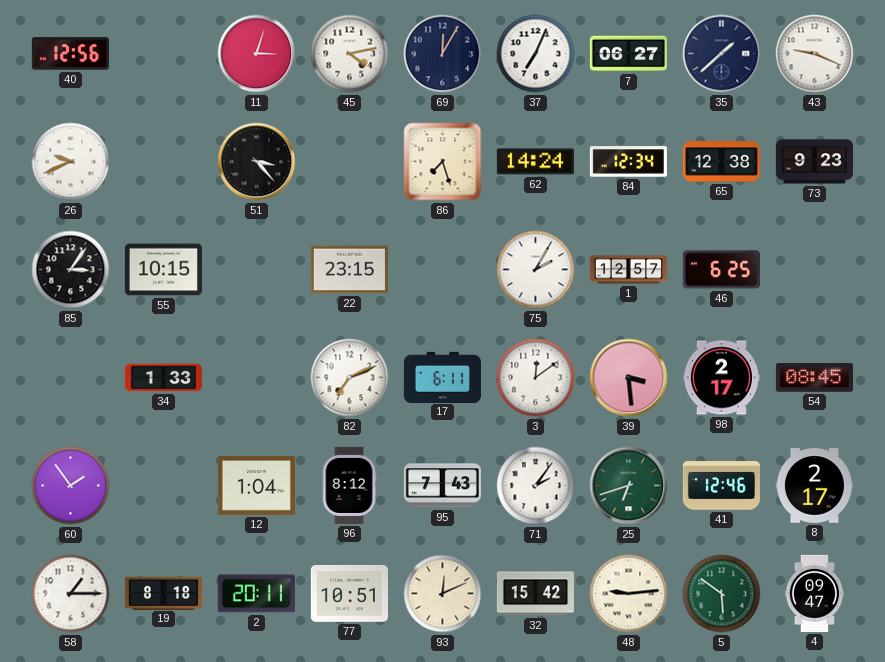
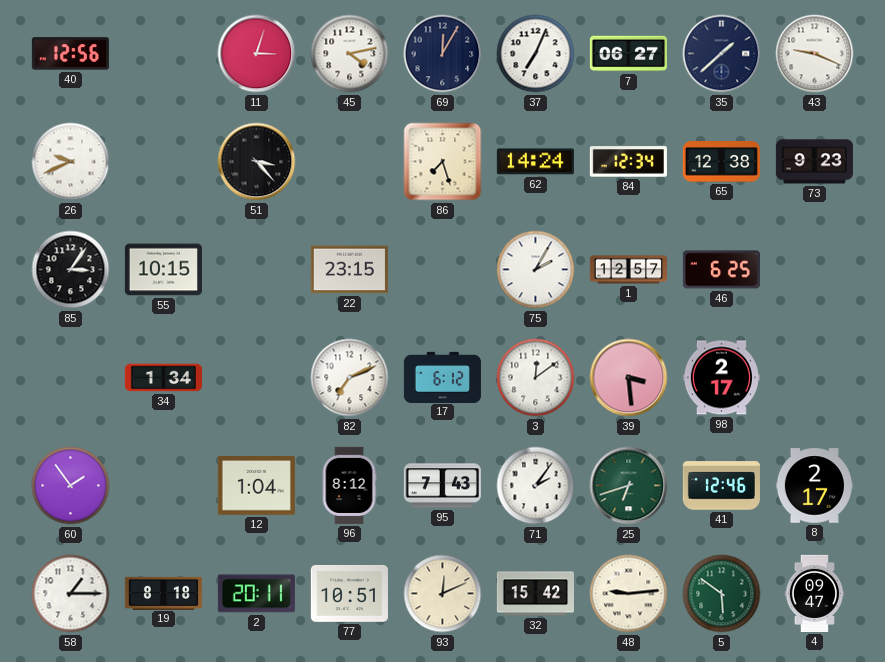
34: 1:33 -> 1:34
17: 6:11 -> 6:12
54: 08:45 -> none
